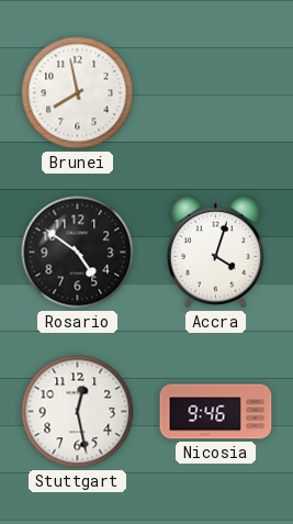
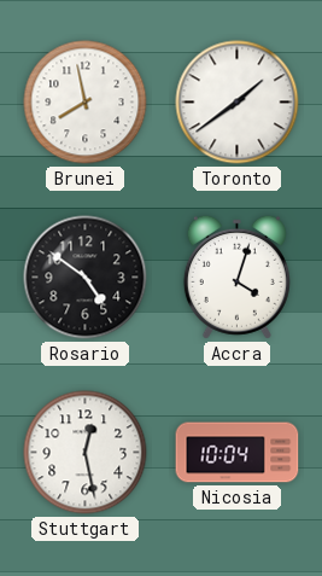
Toronto: none -> 1:39
Nicosia: 9:46 -> 10:04
